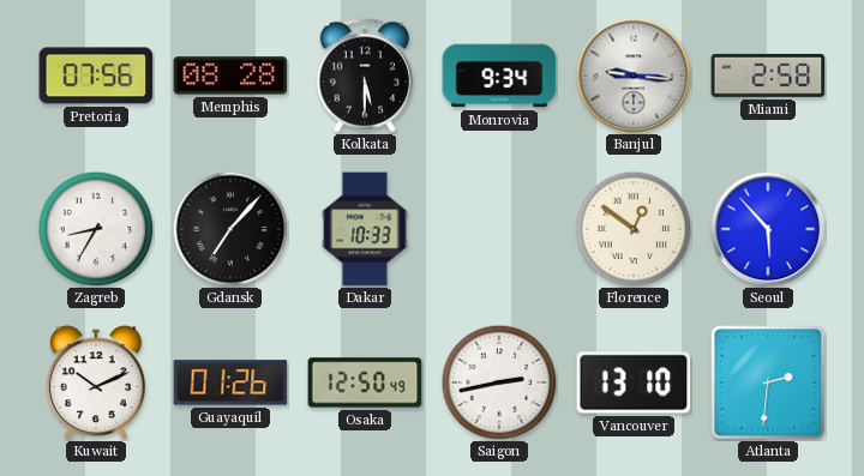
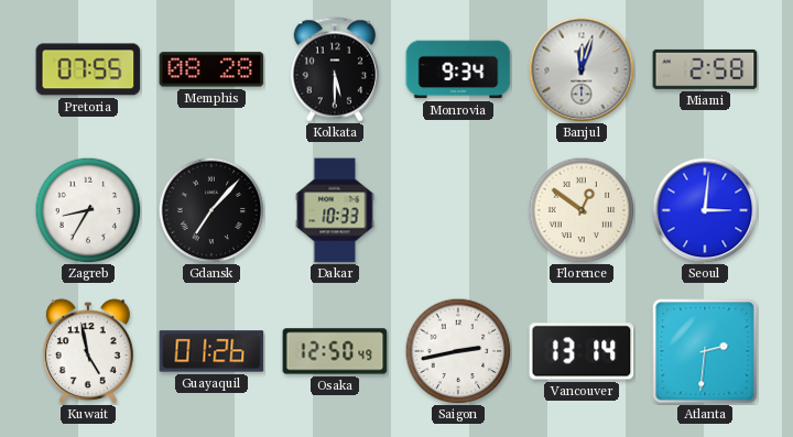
Pretoria: 07:56 -> 07:55
Banjul: 9:16 -> 12:03
Seoul: 5:53 -> 3:01
Kuwait: 10:11 -> 4:58
Vancouver: 13:10 -> 13:14
